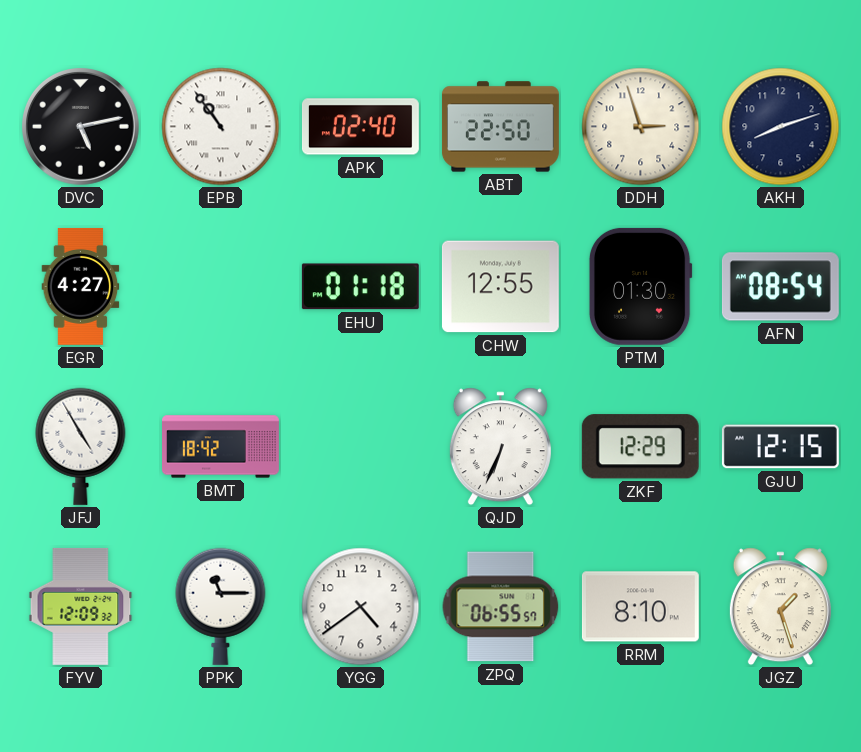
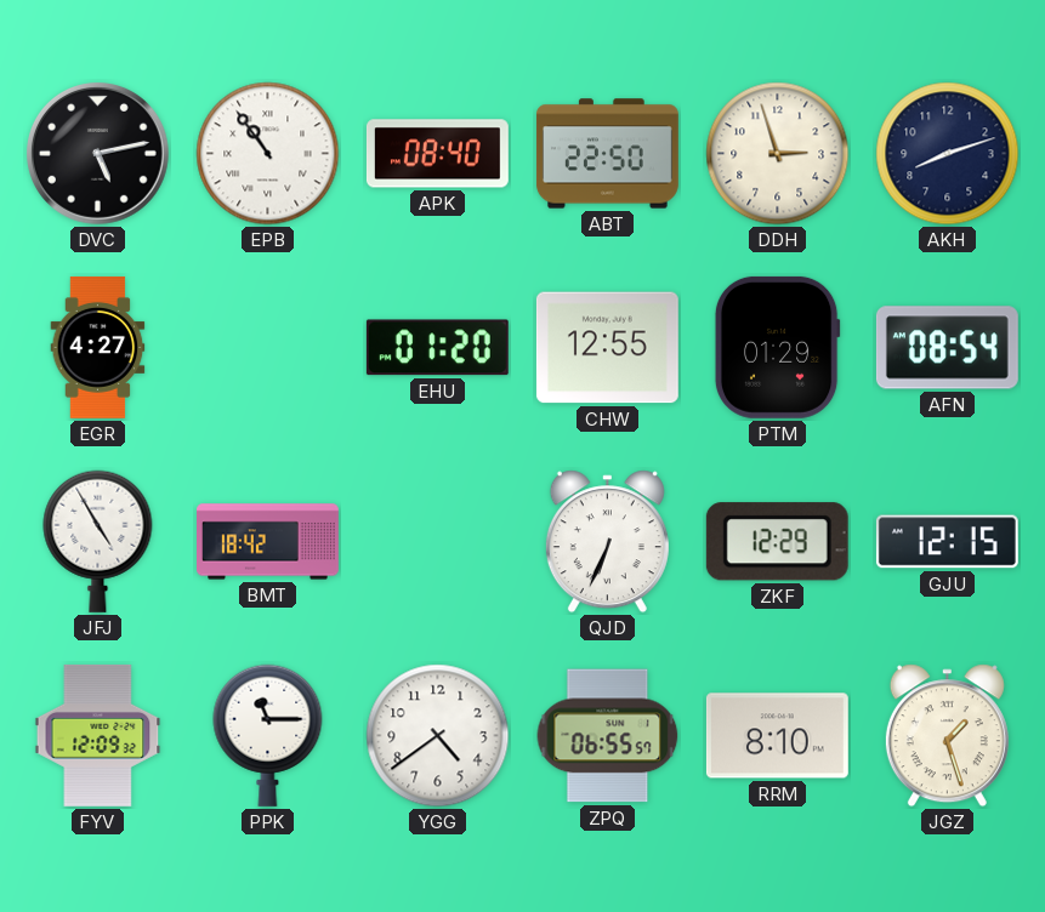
APK: 02:40 -> 08:40
EHU: 01:18 -> 01:20
PTM: 01:30 -> 01:29
